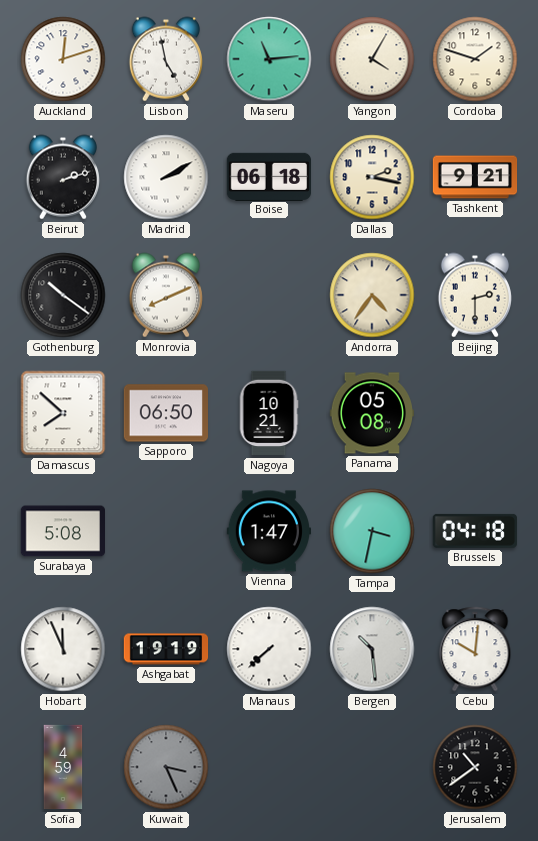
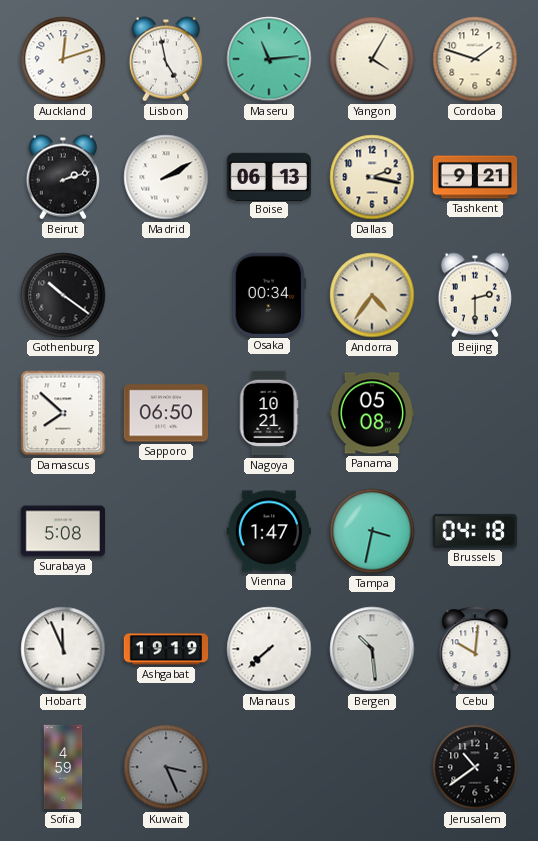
Boise: 06:18 -> 06:13
Monrovia: 8:11 -> none
Osaka: none -> 00:34
